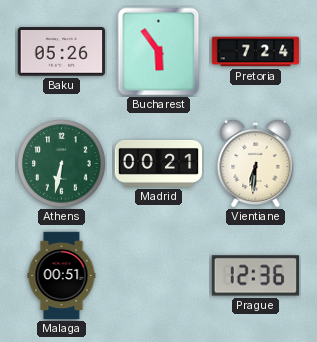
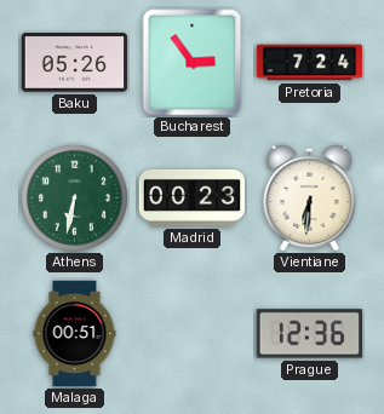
Bucharest: 5:54 -> 2:54
Madrid: 00:21 -> 00:23
